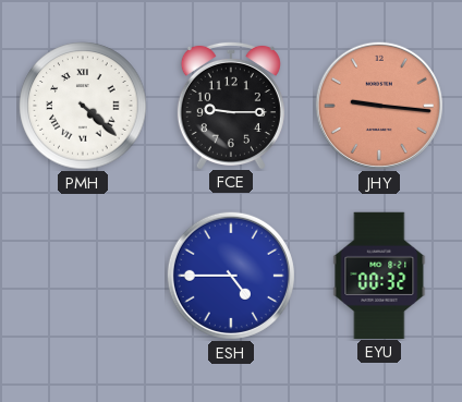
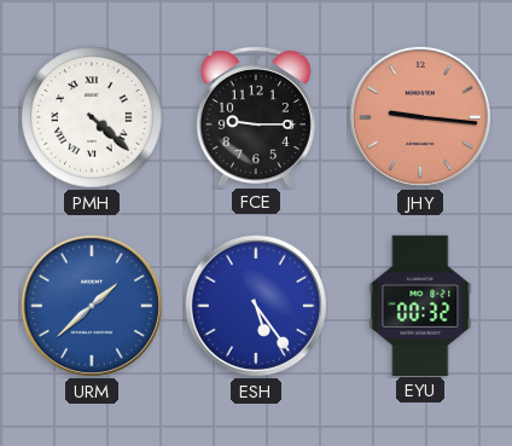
URM: none -> 1:38
ESH: 4:45 -> 5:24
